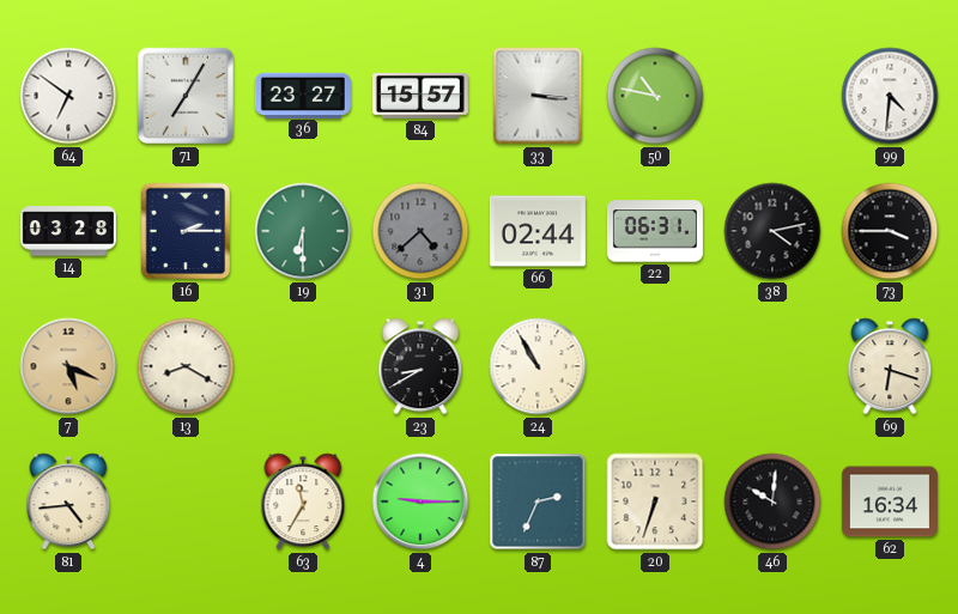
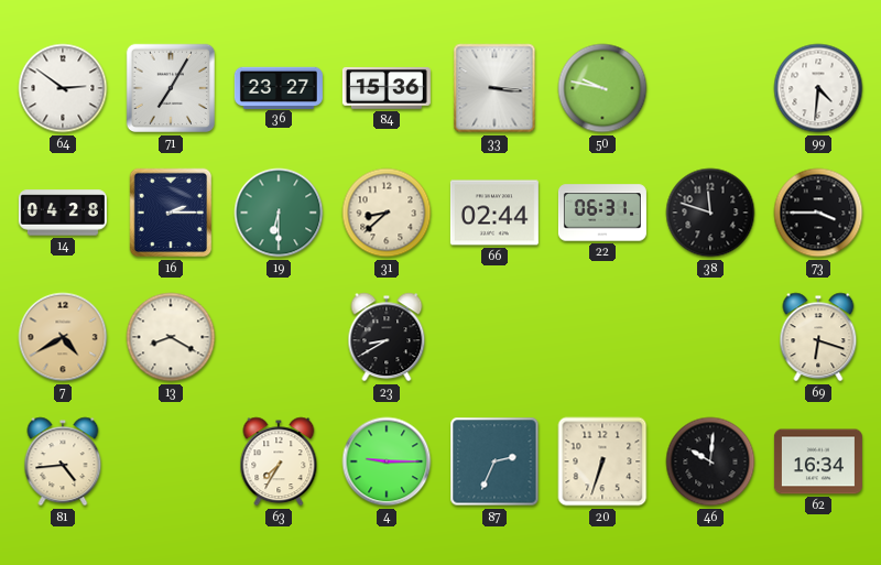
64: 6:51 -> 2:51
84: 15:57 -> 15:36
50: 10:47 -> 9:47
14: 03:28 -> 04:28
31: 4:38 -> 8:38
31 dial: grey -> cream
38: 4:13 -> 11:48
7: 5:19 -> 4:40
24: 10:55 -> none
63: 11:35 -> 7:35
